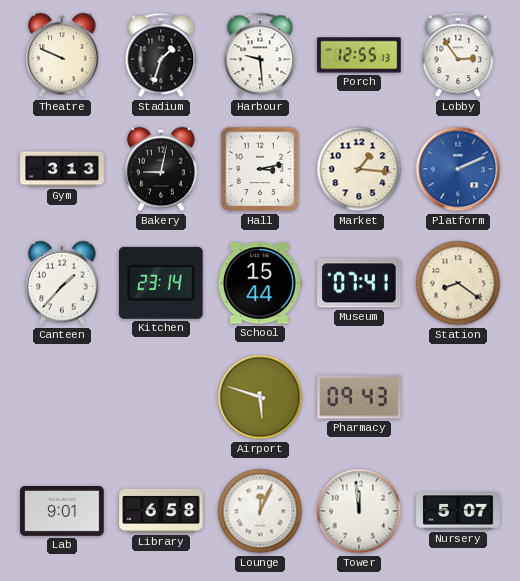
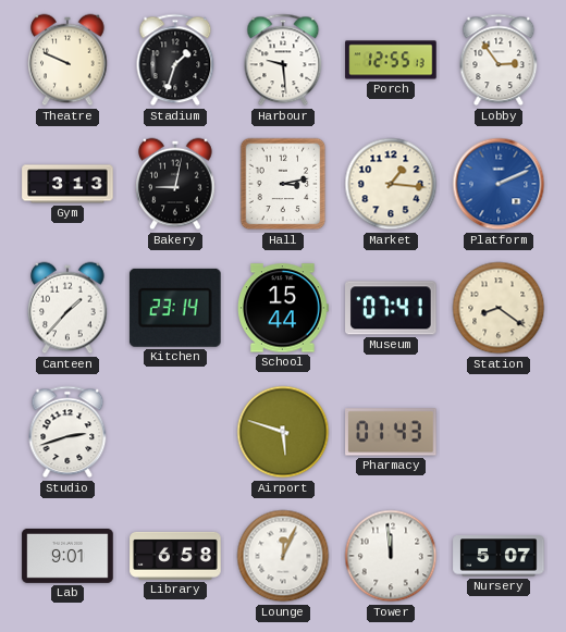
Studio: none -> 2:42
Pharmacy: 09:43 -> 01:43
